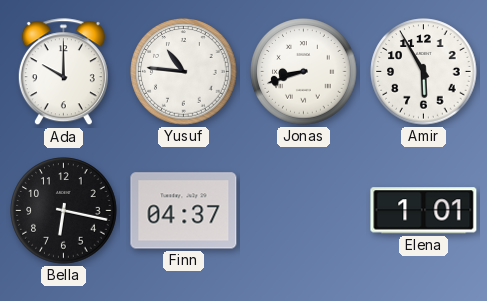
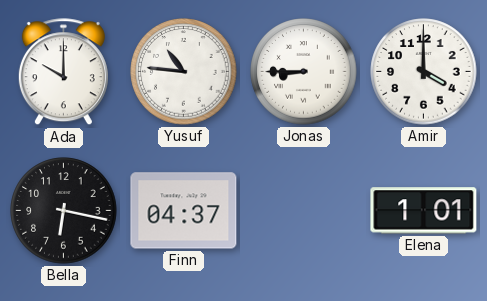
Jonas: 8:42 -> 8:45
Amir: 5:55 -> 4:00
